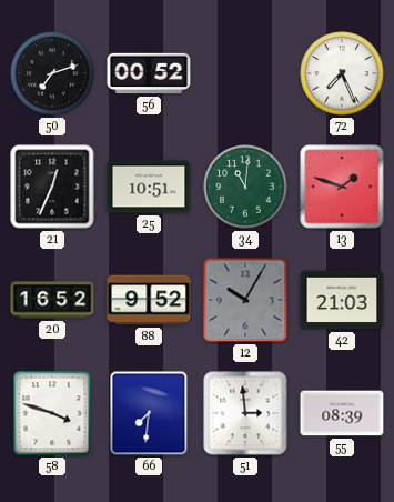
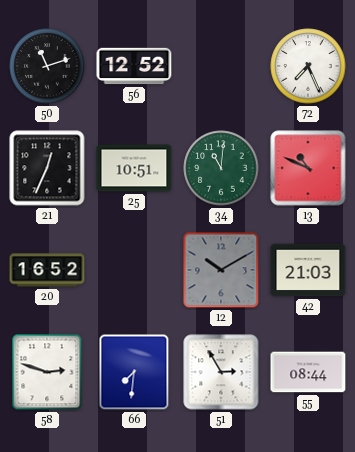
50: 7:12 -> 11:12
56: 00:52 -> 12:52
13: 1:48 -> 10:49
88: 9:52 -> none
12: 10:05 -> 10:10
58: 3:48 -> 2:48
51: 2:59 -> 2:55
55: 08:39 -> 08:44
